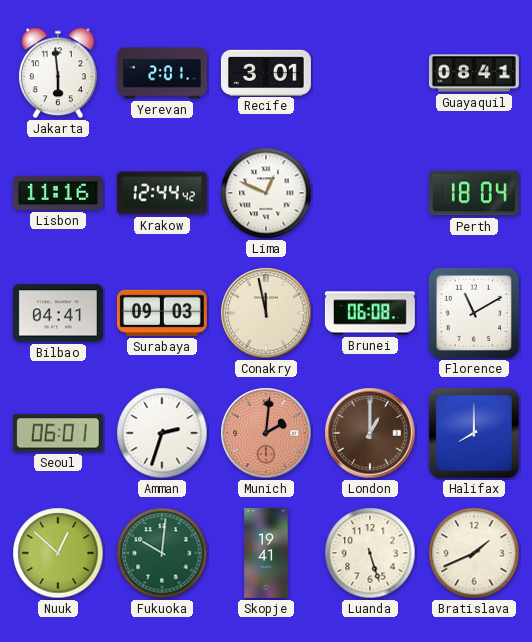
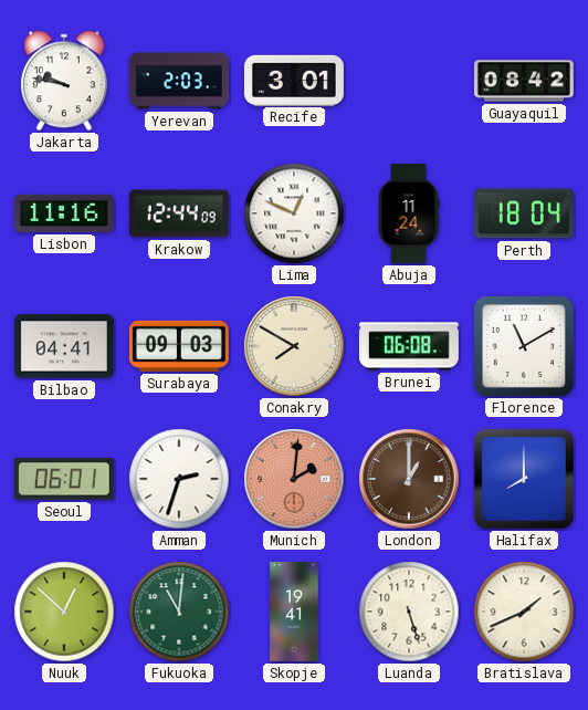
Jakarta: 5:59 -> 9:47
Yerevan: 2:01 -> 2:03
Guayaquil: 08:41 -> 08:42
Krakow: 12:44:42 -> 12:44:09
Abuja: none -> 11:24
Conakry: 11:58 -> 7:50
Fukuoka: 10:01 -> 11:01
